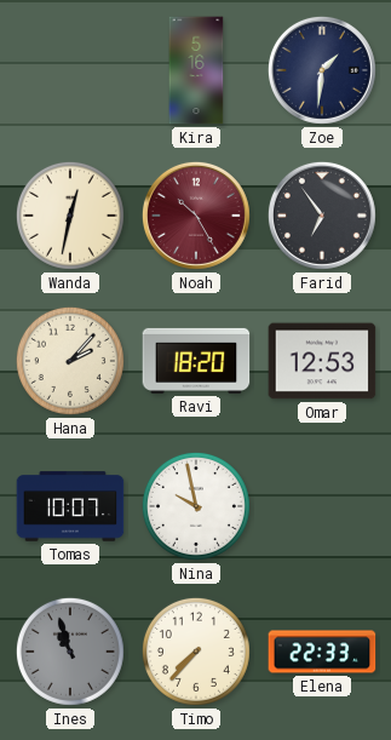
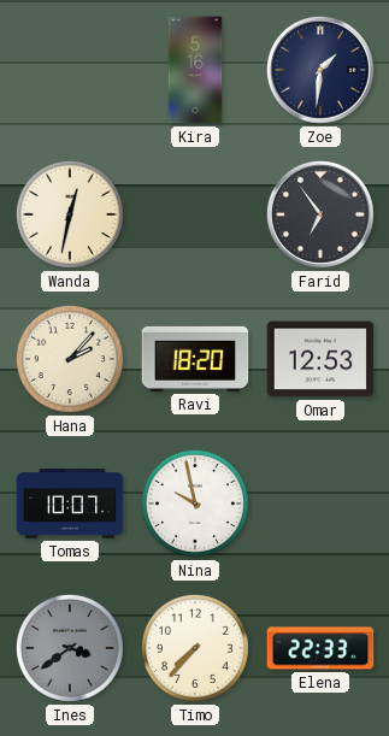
Noah: 10:25 -> none
Ines: 10:57 -> 3:39
